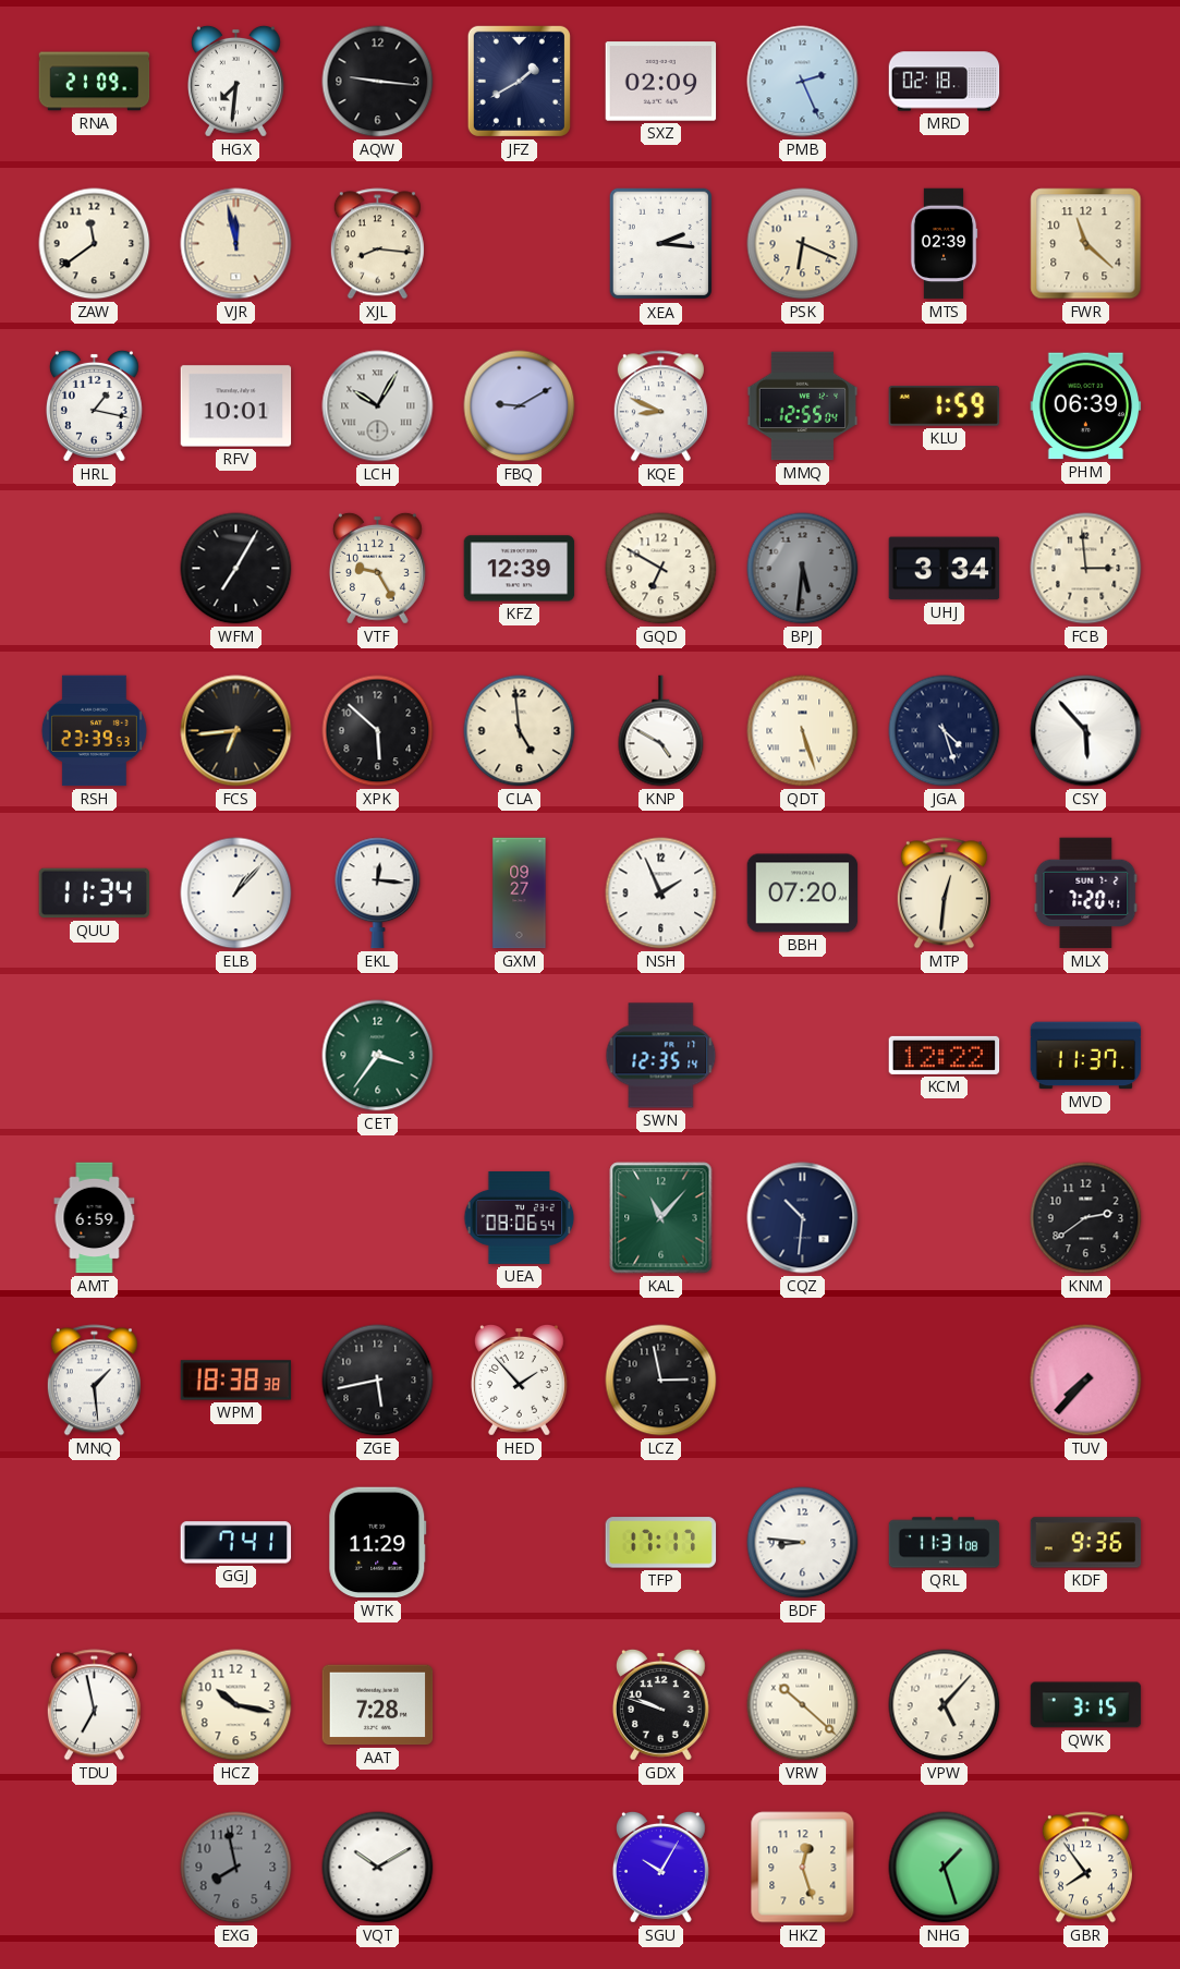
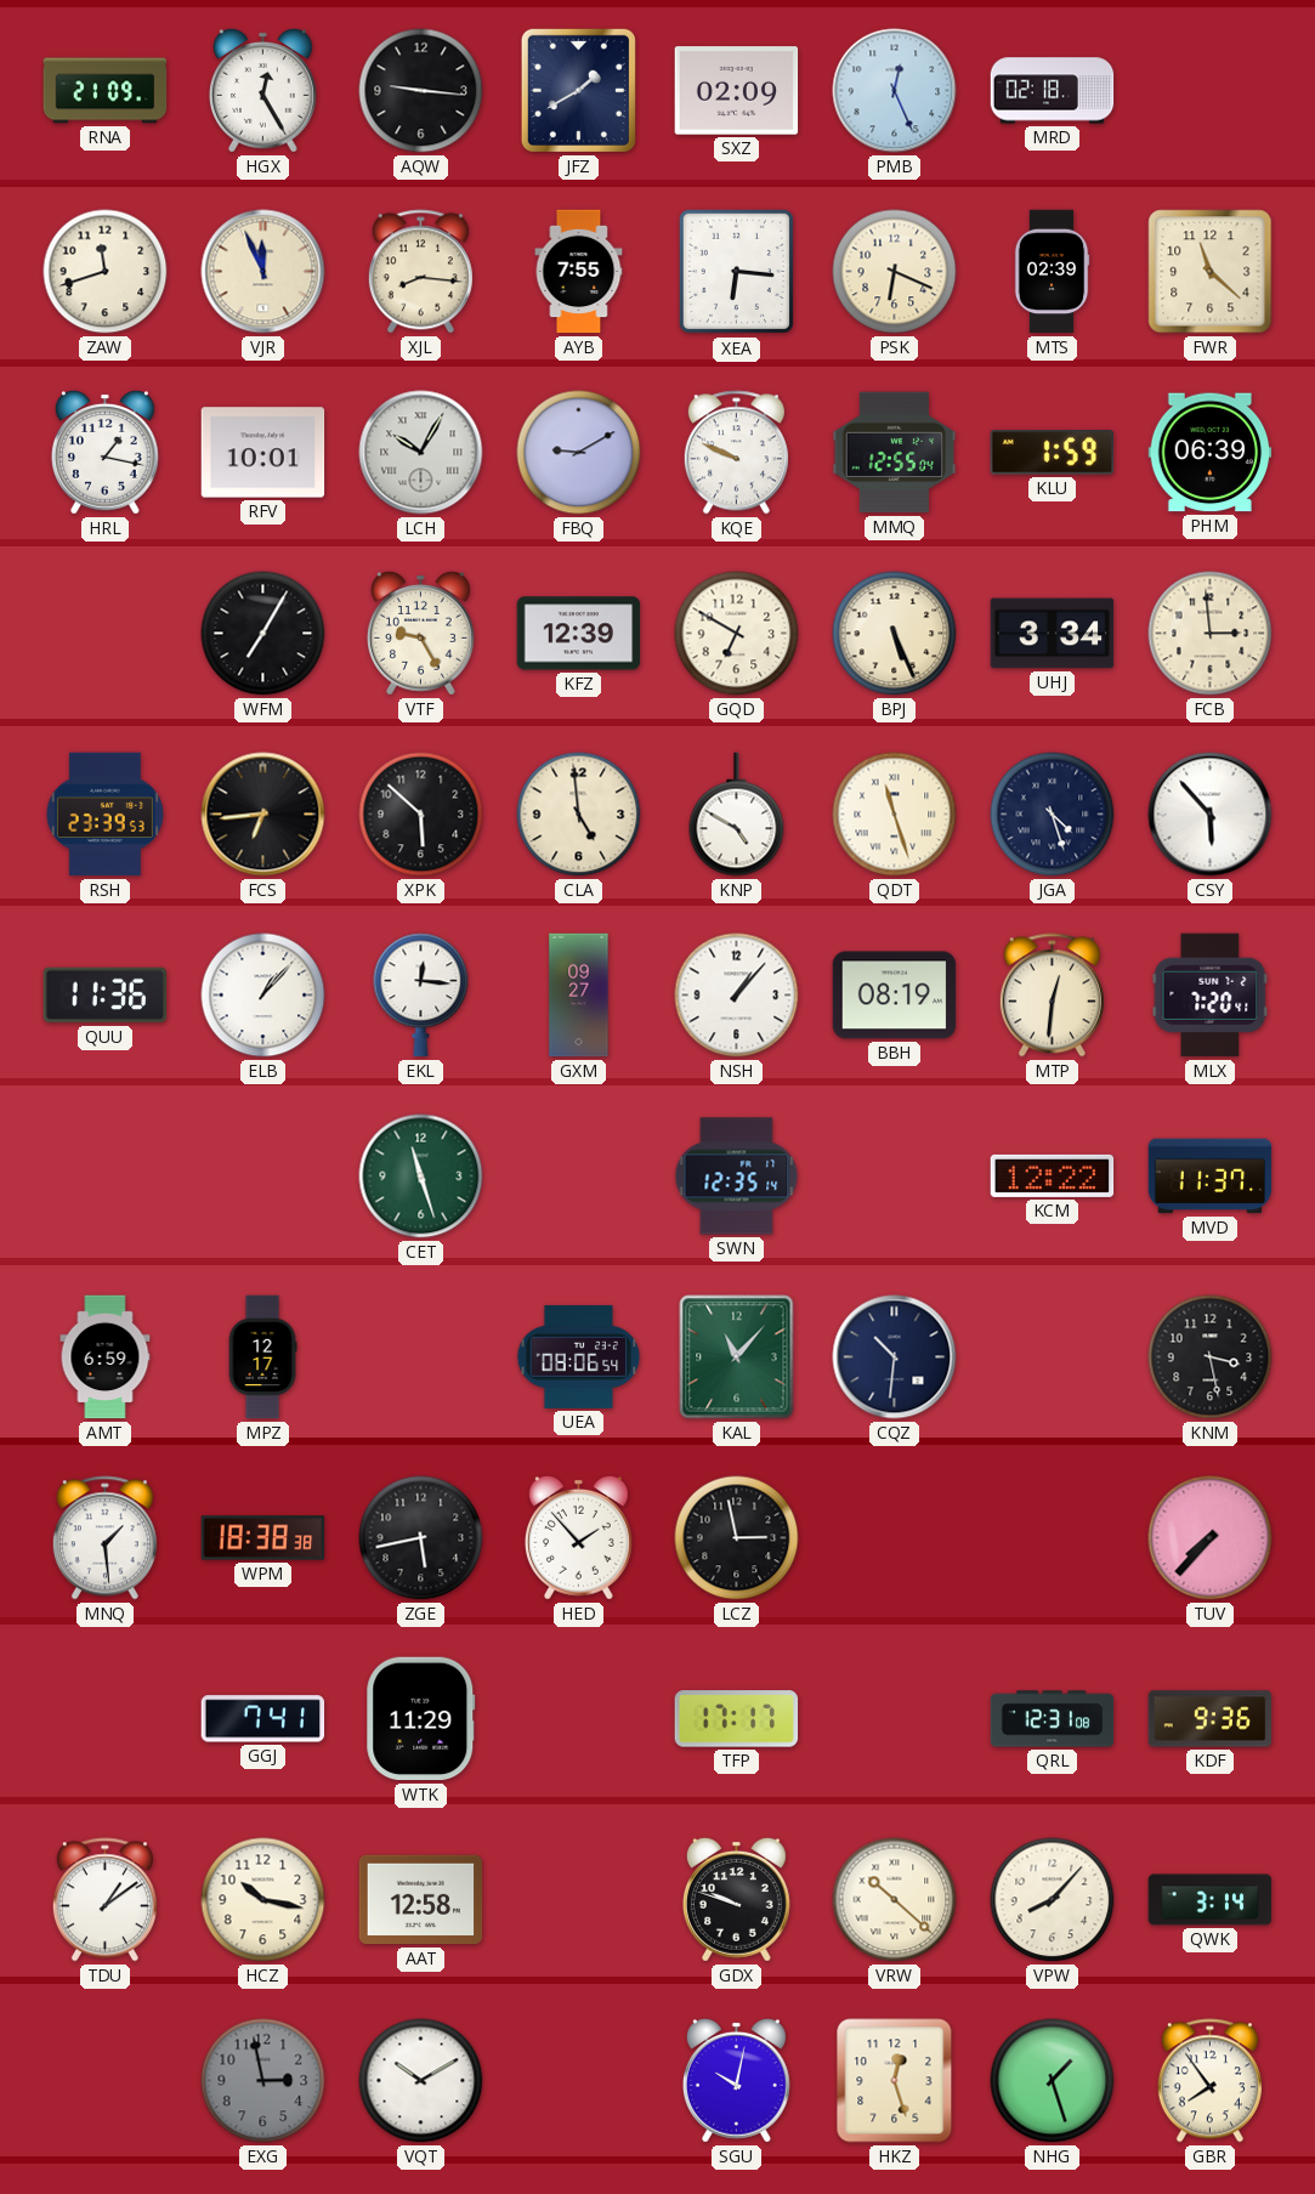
HGX: 7:31 -> 12:25
PMB: 2:26 -> 12:26
ZAW: 11:39 -> 11:42
VJR: 11:58 -> 11:56
AYB: none -> 7:55
XEA: 2:16 -> 6:16
KQE: 8:49 -> 9:49
BPJ: 5:31 -> 5:26
BPJ dial: grey -> cream
QDT: 5:27 -> 11:27
QUU: 11:34 -> 11:36
NSH: 1:56 -> 1:07
BBH: 07:20 -> 08:19
CET: 3:36 -> 11:27
MPZ: none -> 12:17
KNM: 2:39 -> 3:28
BDF: 8:46 -> none
QRL: 11:31 -> 12:31
TDU: 6:58 -> 1:09
AAT: 7:28 -> 12:58
VPW: 5:07 -> 8:07
QWK: 3:15 -> 3:14
EXG: 7:58 -> 2:58
SGU: 10:05 -> 10:02
